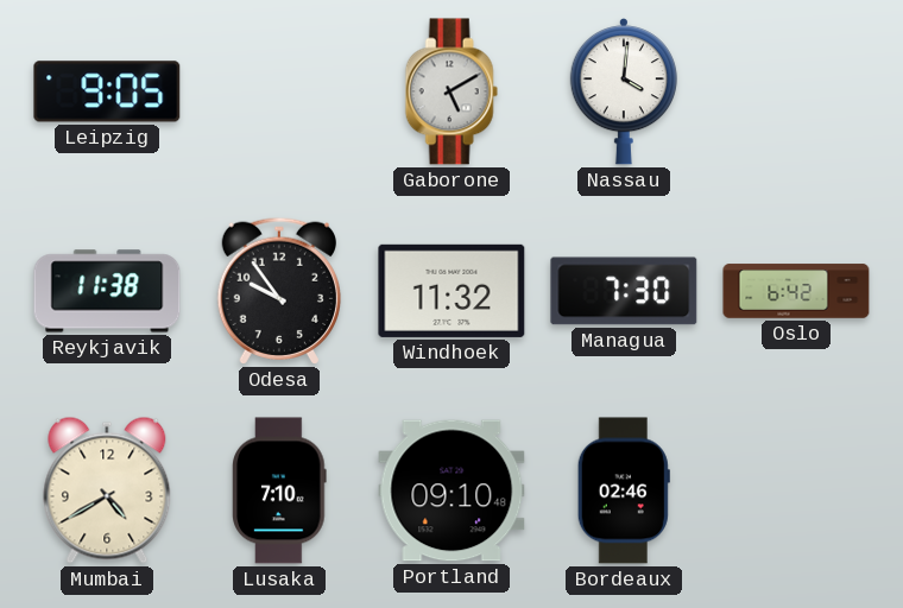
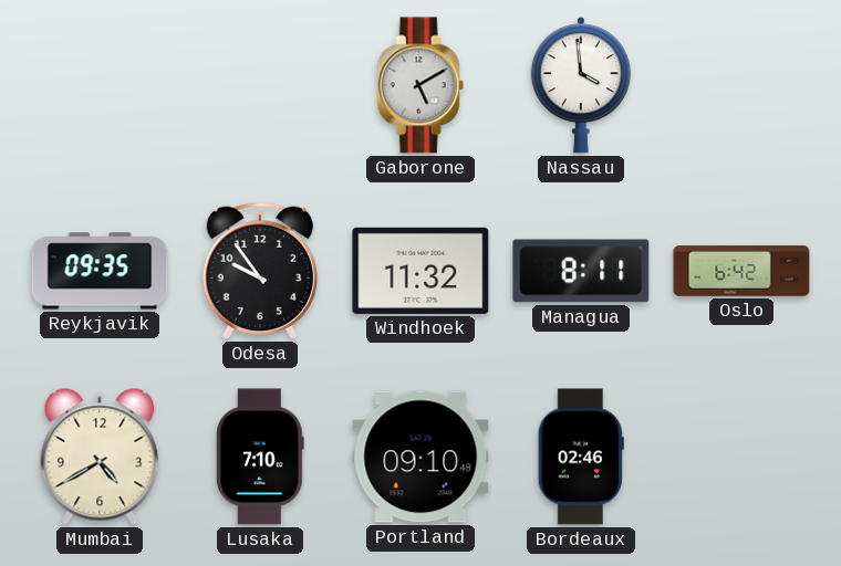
Leipzig: 9:05 -> none
Nassau: 4:01 -> 3:59
Reykjavik: 11:38 -> 09:35
Managua: 7:30 -> 8:11
